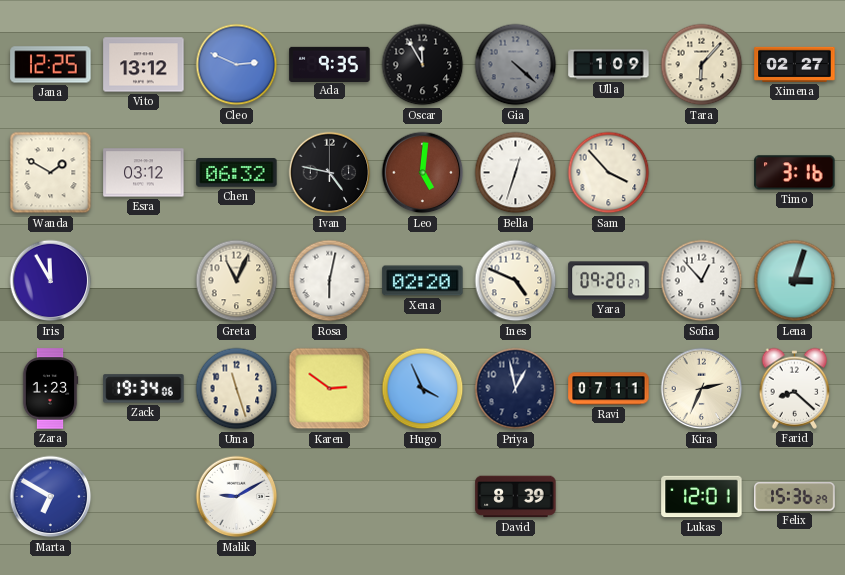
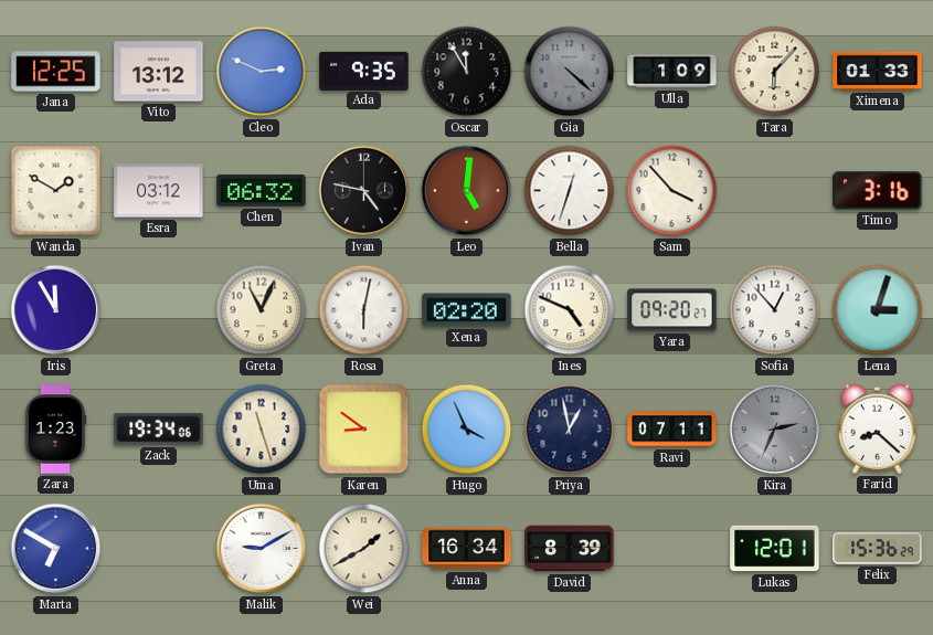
Ximena: 02:27 -> 01:33
Karen: 2:51 -> 8:51
Kira dial: cream -> grey
Wei: none -> 1:40
Anna: none -> 16:34
